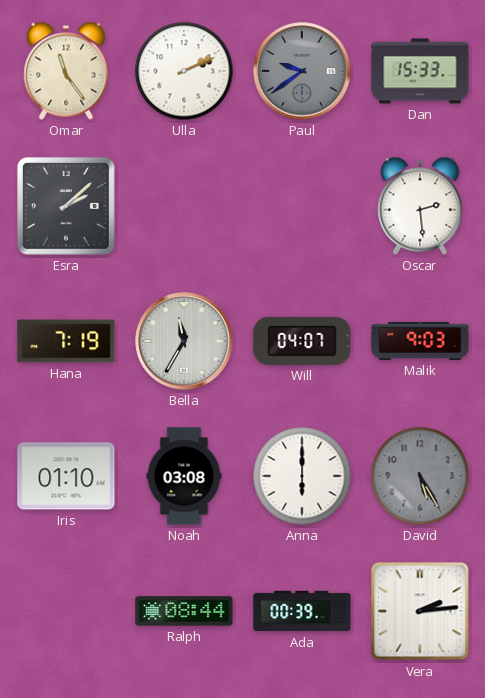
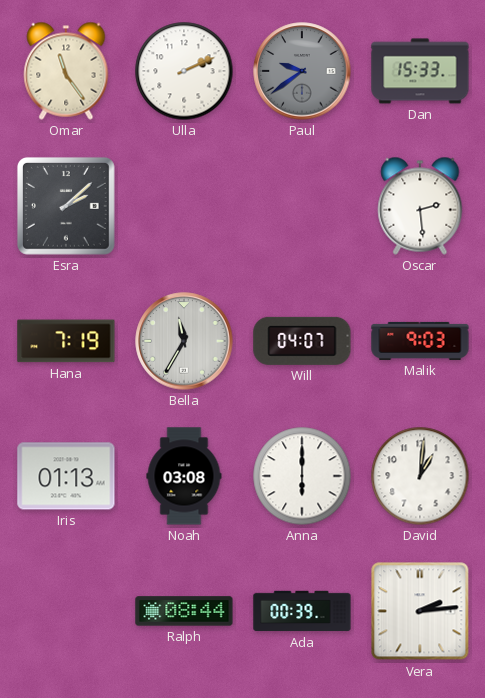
Iris: 01:10 -> 01:13
David: 5:25 -> 1:01
David dial: grey -> white
